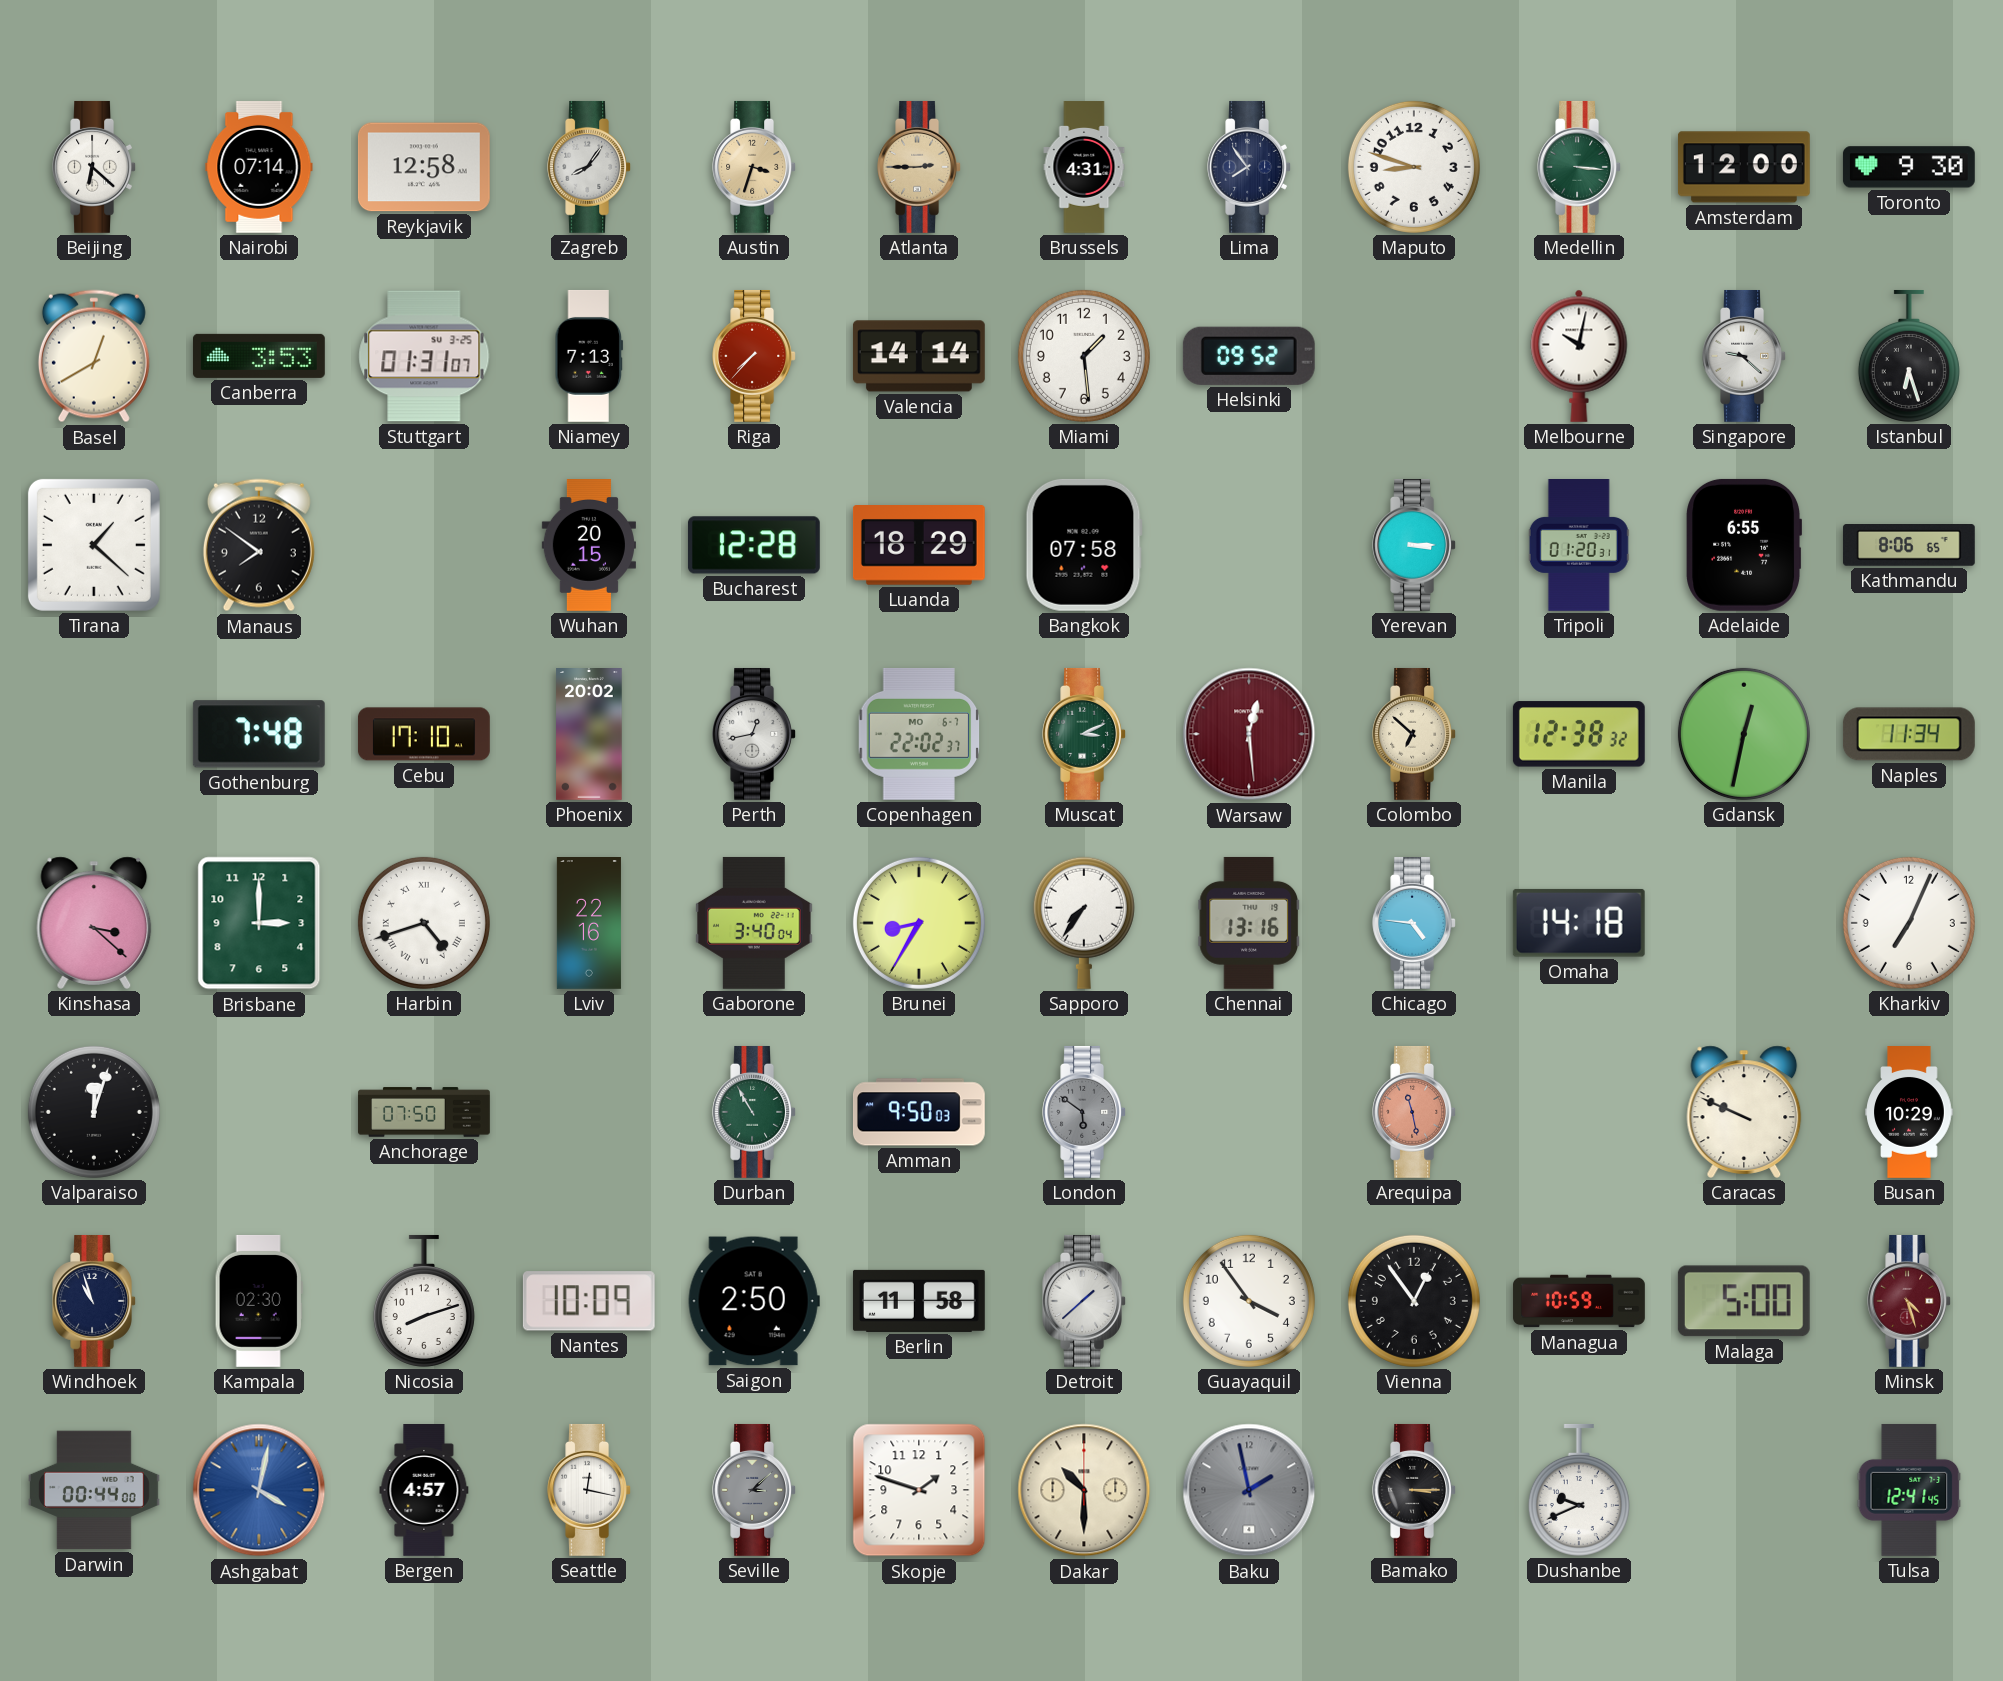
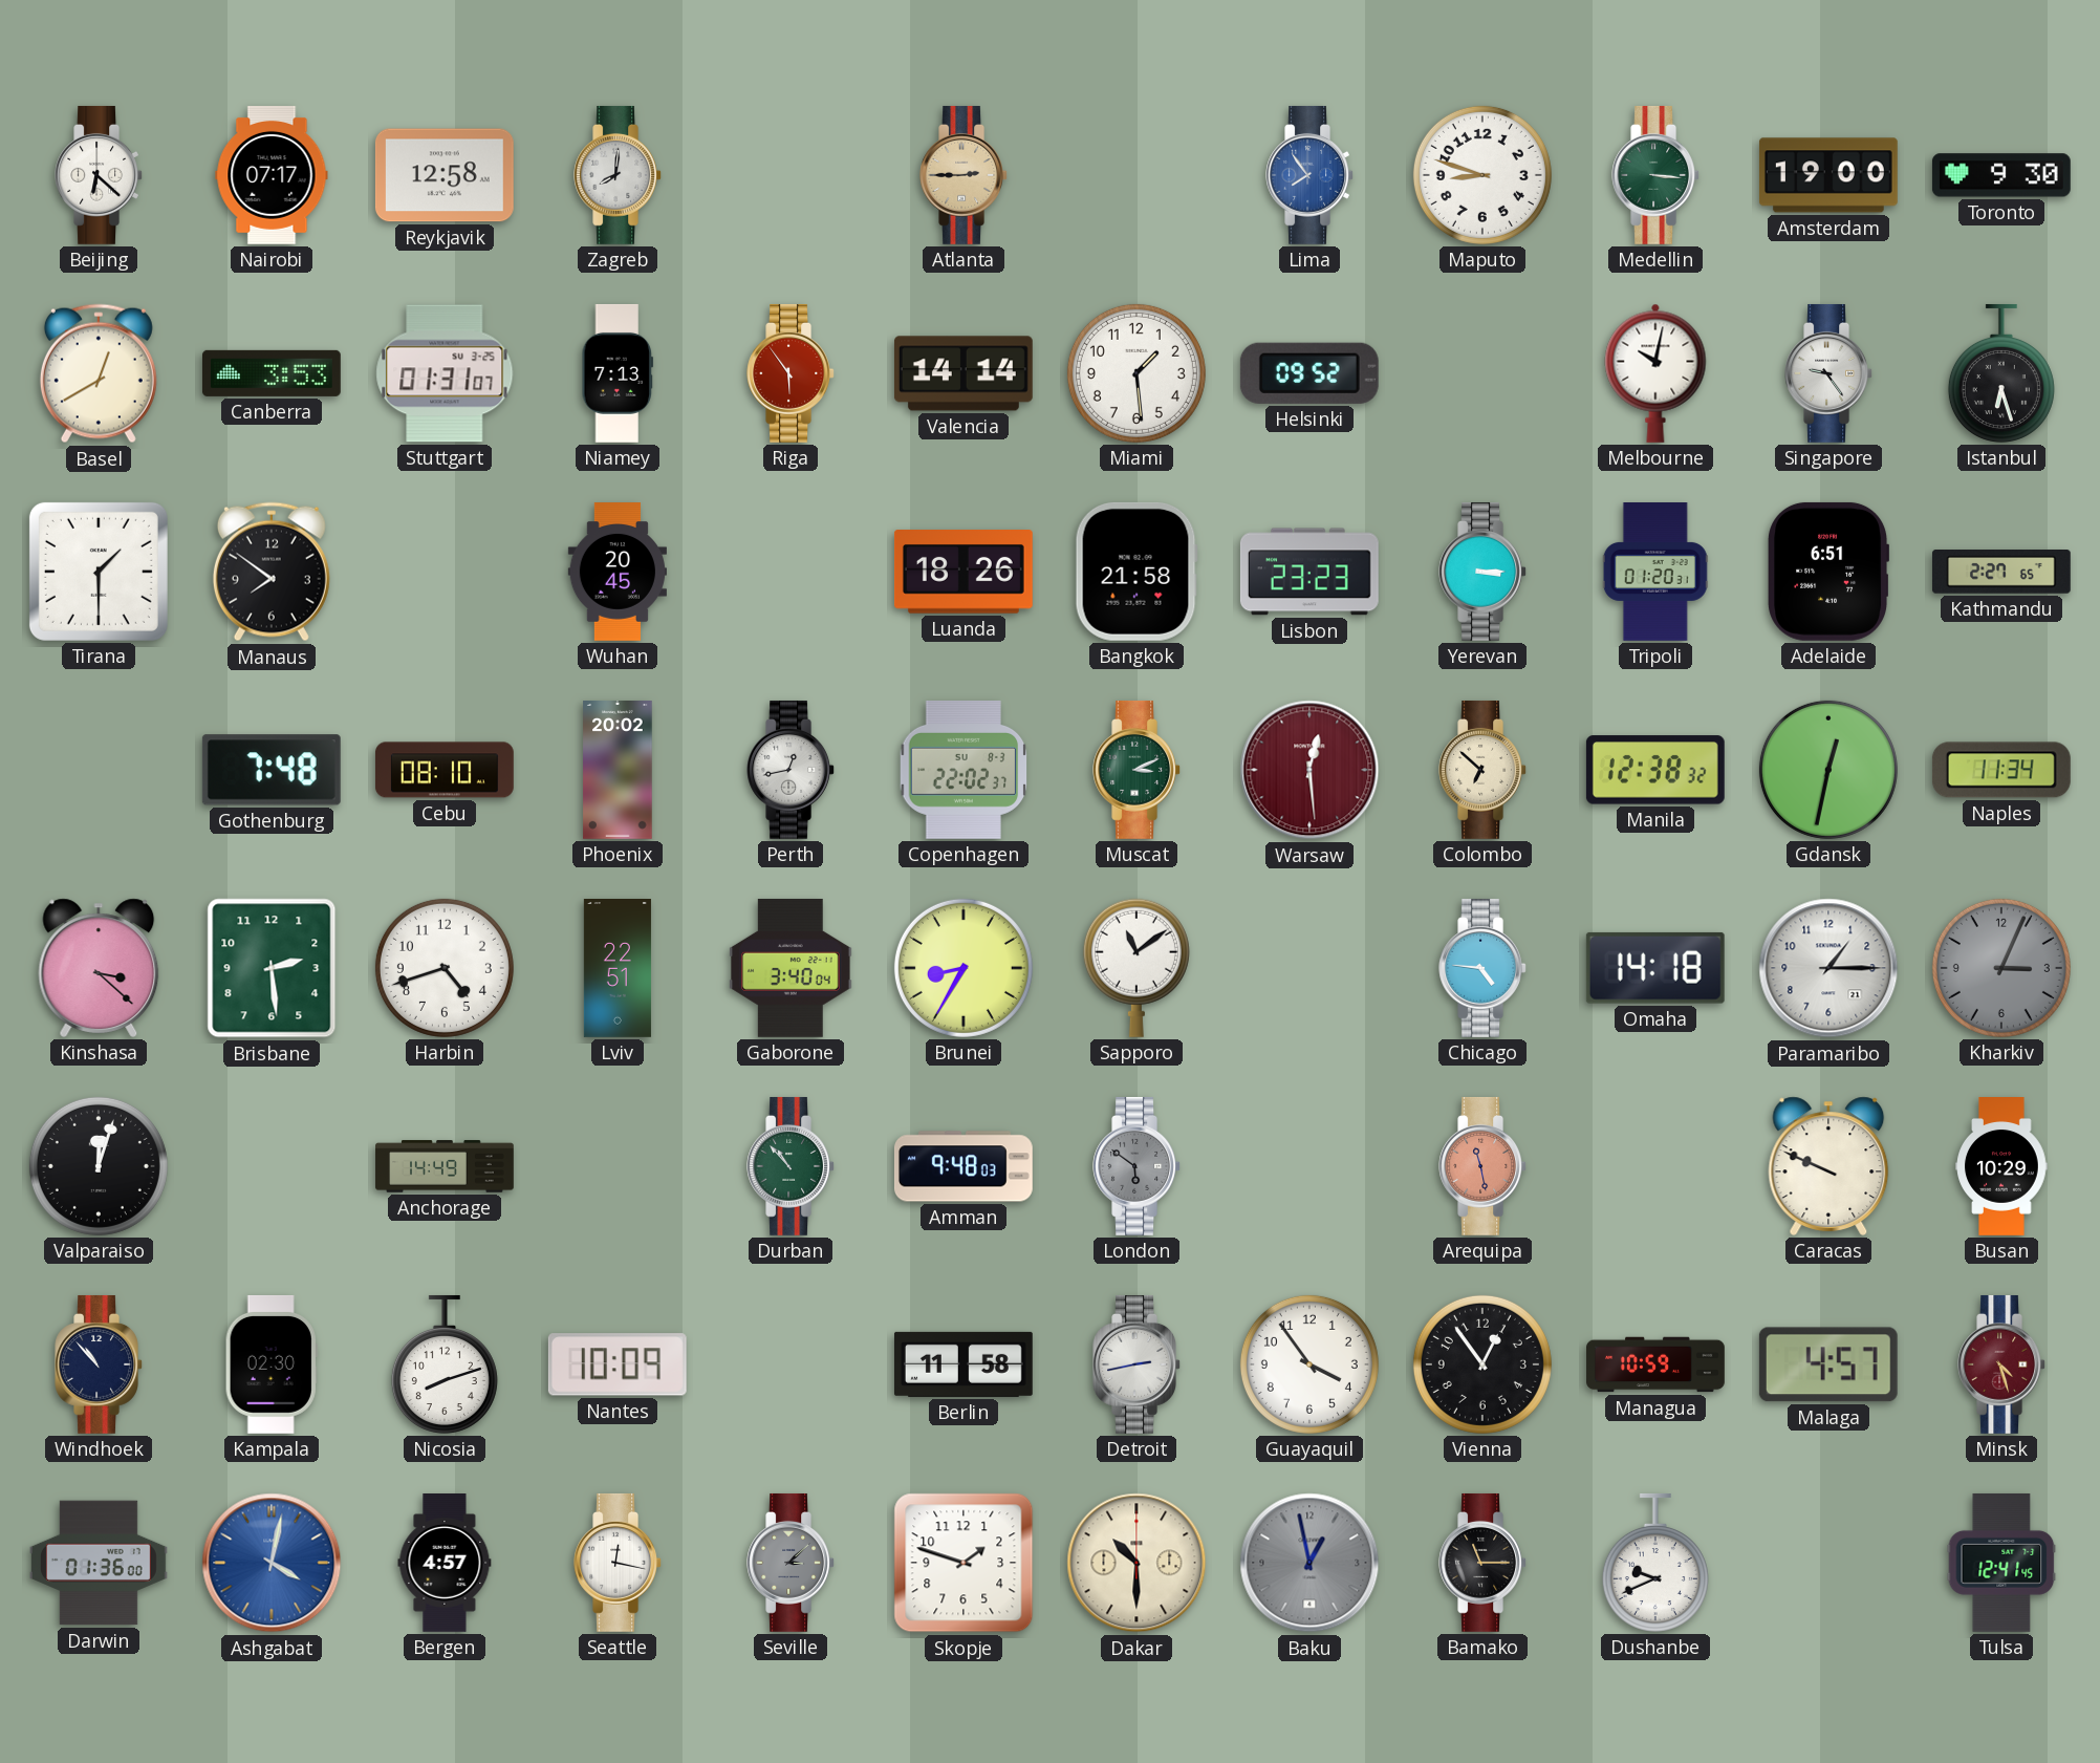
Nairobi: 07:14 -> 07:17
Zagreb: 8:06 -> 8:01
Austin: 3:33 -> none
Brussels: 4:31 -> none
Lima dial: navy -> blue
Amsterdam: 12:00 -> 19:00
Riga: 7:37 -> 5:54
Singapore: 9:22 -> 9:24
Tirana: 1:22 -> 1:30
Wuhan: 20:15 -> 20:45
Bucharest: 12:28 -> none
Luanda: 18:29 -> 18:26
Bangkok: 07:58 -> 21:58
Lisbon: none -> 23:23
Adelaide: 6:55 -> 6:51
Kathmandu: 8:06 -> 2:27
Cebu: 17:10 -> 08:10
Copenhagen date: MO 6-7 -> SU 8-3
Brisbane: 3:00 -> 2:29
Harbin numerals: Roman -> Arabic
Lviv: 22:16 -> 22:51
Sapporo: 7:36 -> 11:09
Chennai: 13:16 -> none
Paramaribo: none -> 1:15
Kharkiv: 7:04 -> 3:04
Kharkiv dial: white -> grey
Anchorage: 07:50 -> 14:49
Durban: 10:55 -> 10:53
Amman: 9:50 -> 9:48
Windhoek: 10:57 -> 10:53
Saigon: 2:50 -> none
Detroit: 1:38 -> 2:43
Malaga: 5:00 -> 4:57
Darwin: 00:44 -> 01:36
Baku: 1:58 -> 12:58
Bamako: 3:15 -> 11:15
